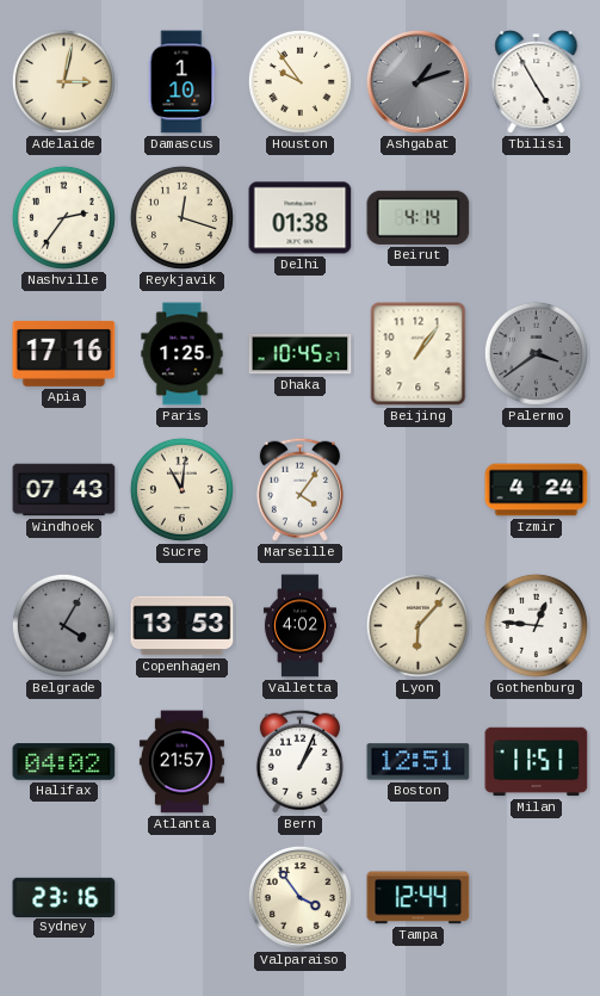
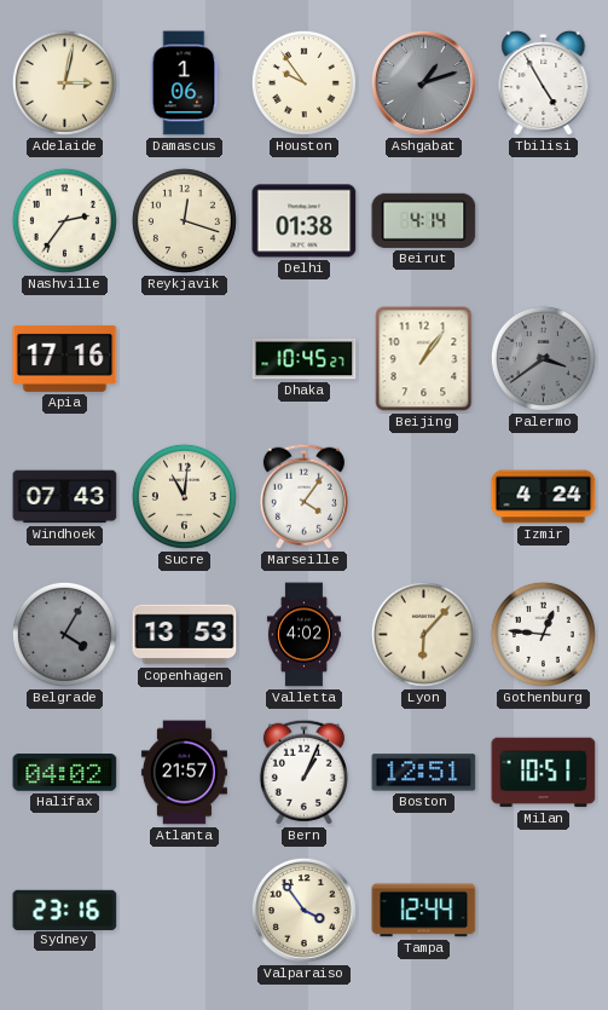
Damascus: 1:10 -> 1:06
Paris: 1:25 -> none
Milan: 11:51 -> 10:51
